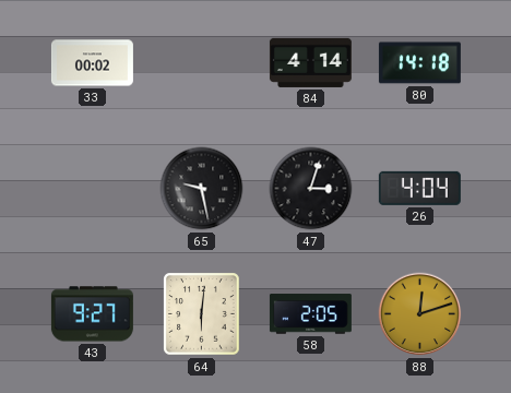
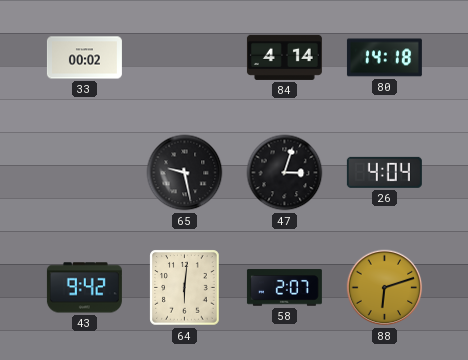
43: 9:27 -> 9:42
58: 2:05 -> 2:07
88: 12:12 -> 6:12
